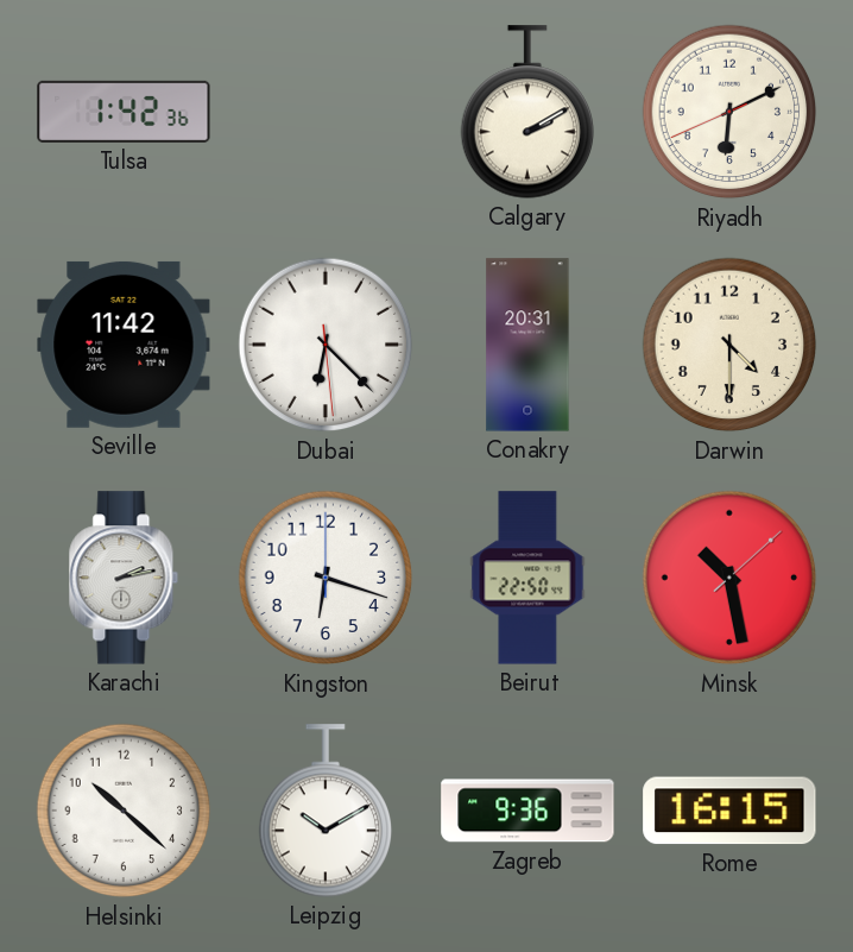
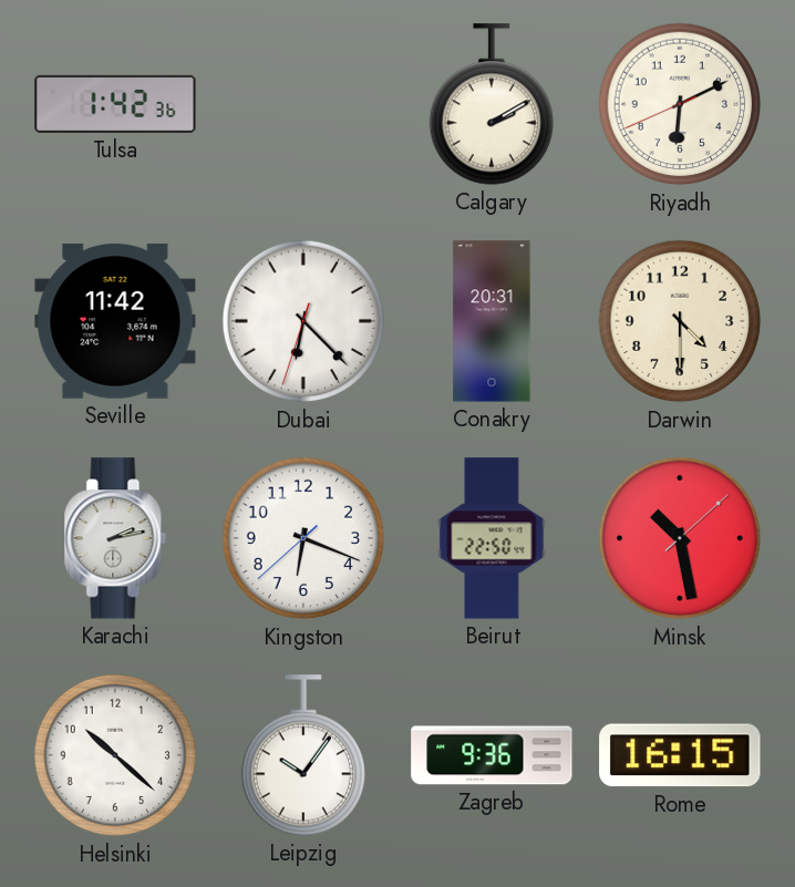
Dubai: 6:22:29 -> 6:22:33
Kingston: 6:18:00 -> 6:18:38
Leipzig: 10:10 -> 10:06
